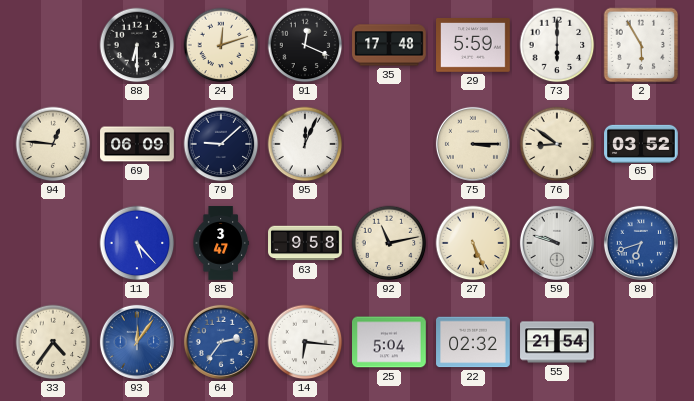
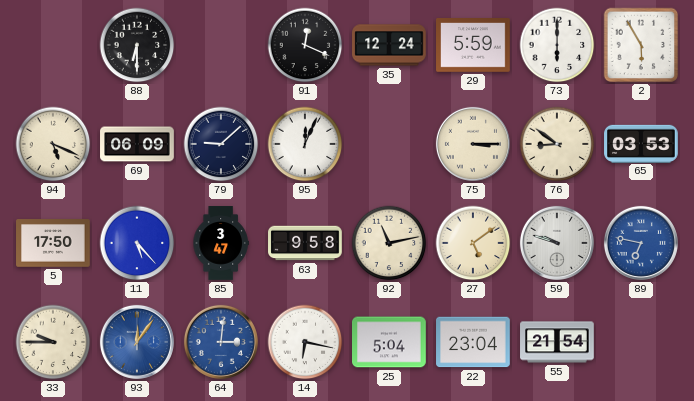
24: 12:12 -> none
35: 17:48 -> 12:24
94: 12:46 -> 5:19
65: 03:52 -> 03:53
5: none -> 17:50
27: 5:26 -> 5:09
89: 6:42 -> 6:47
33: 4:36 -> 9:45
64: 2:36 -> 3:01
14: 6:16 -> 6:17
22: 02:32 -> 23:04
